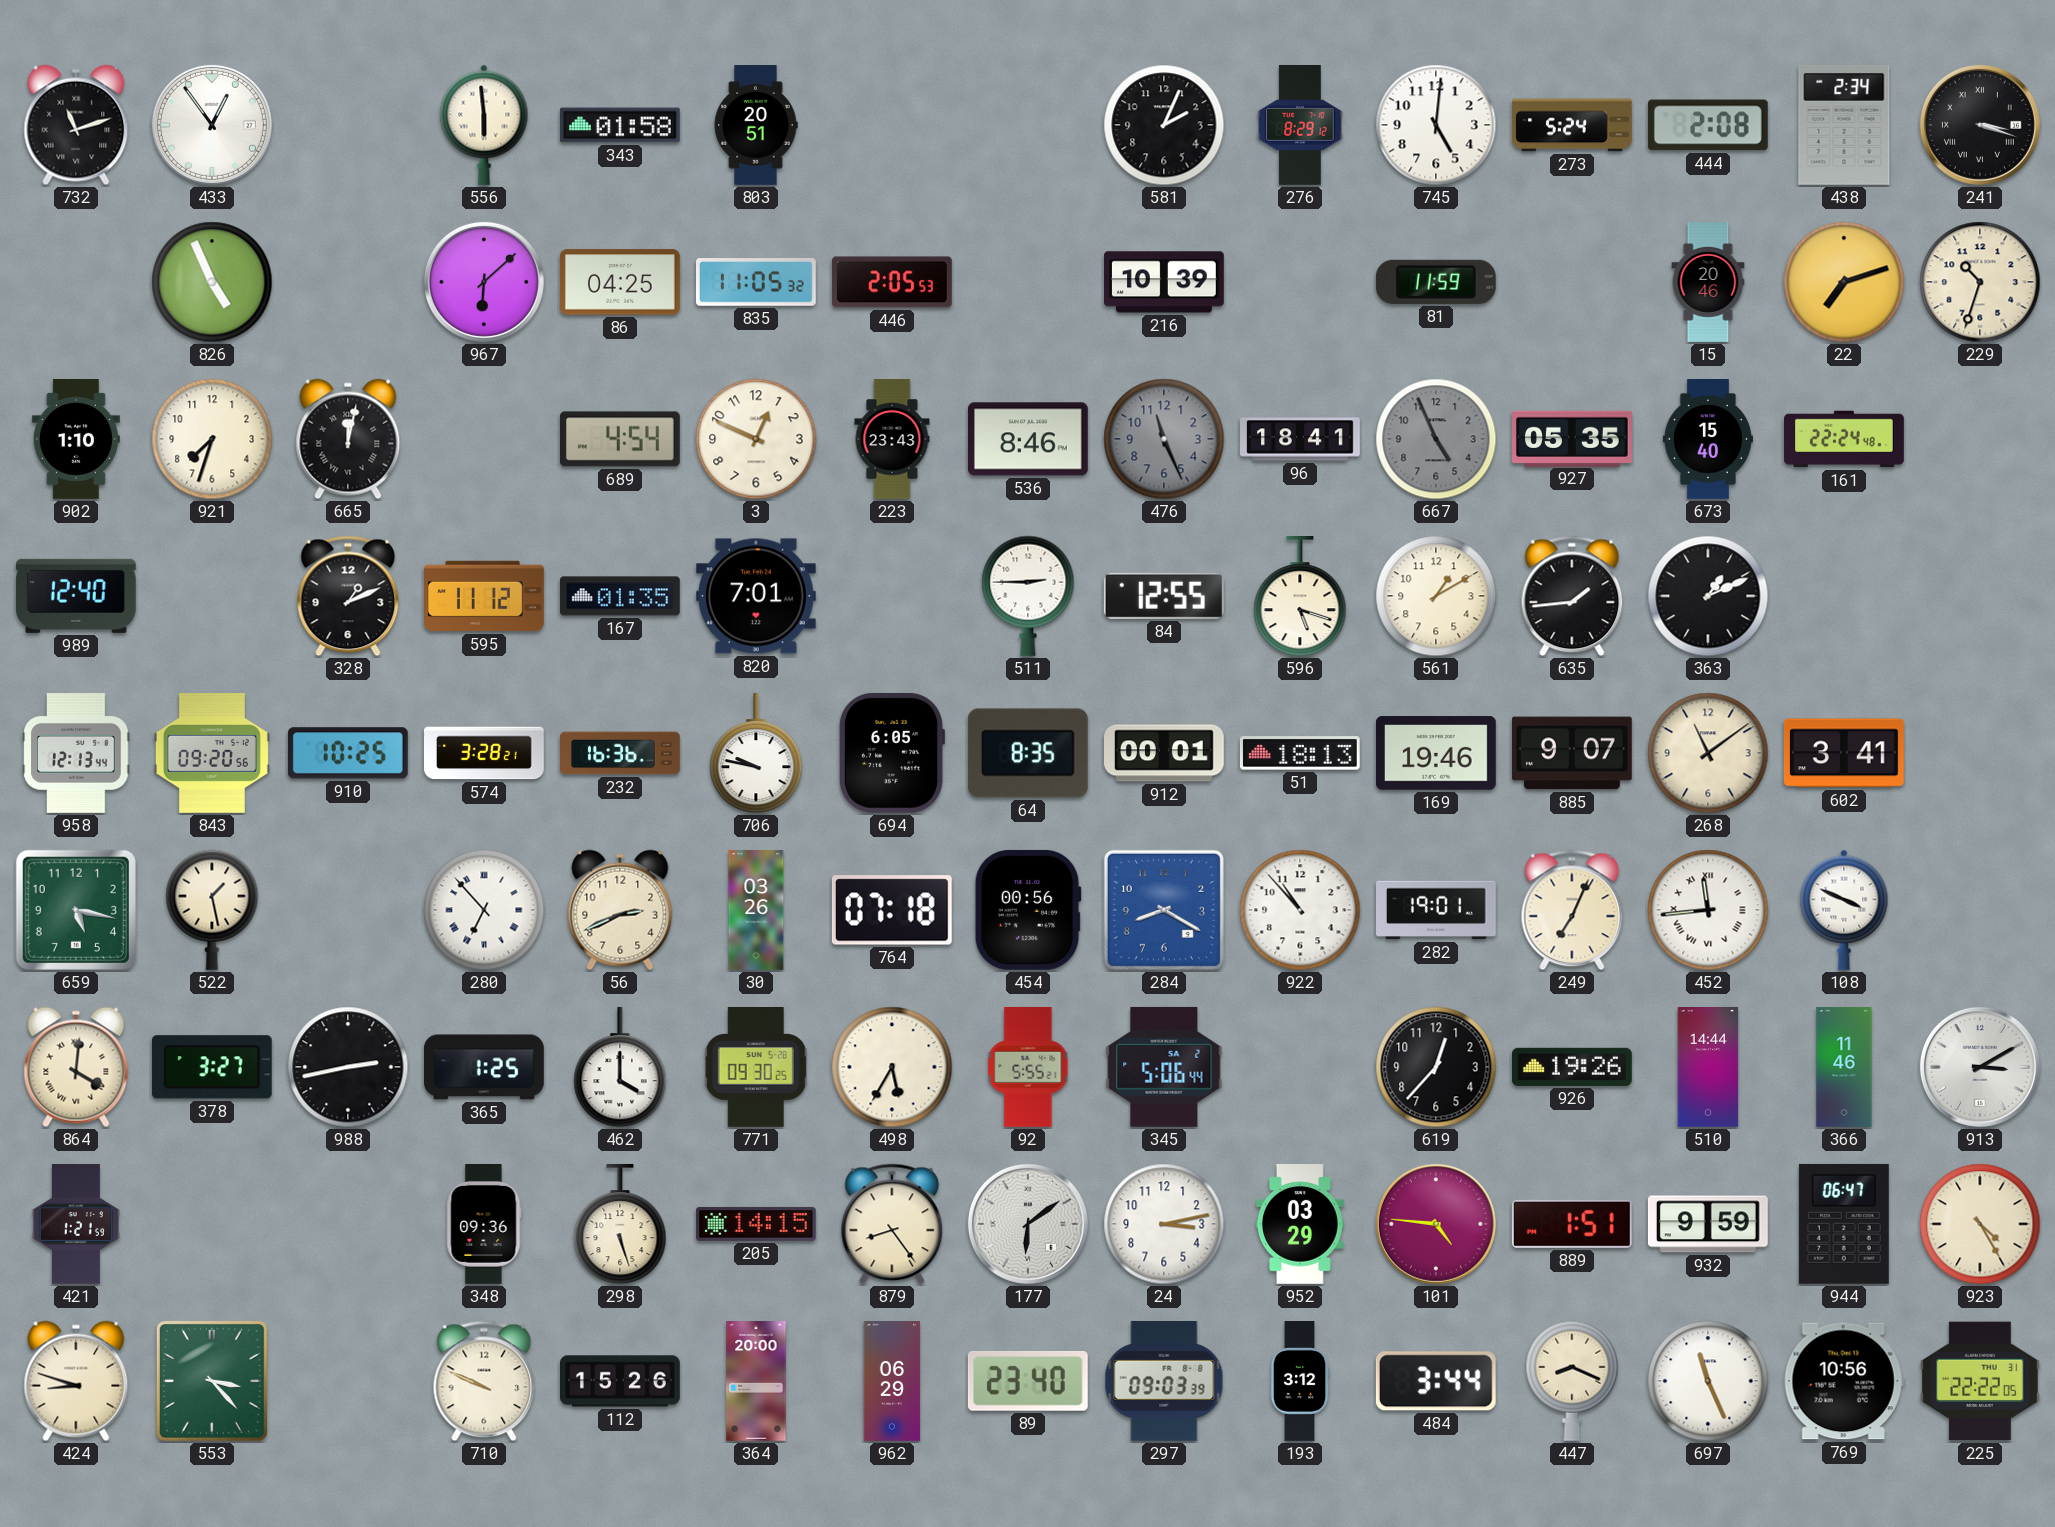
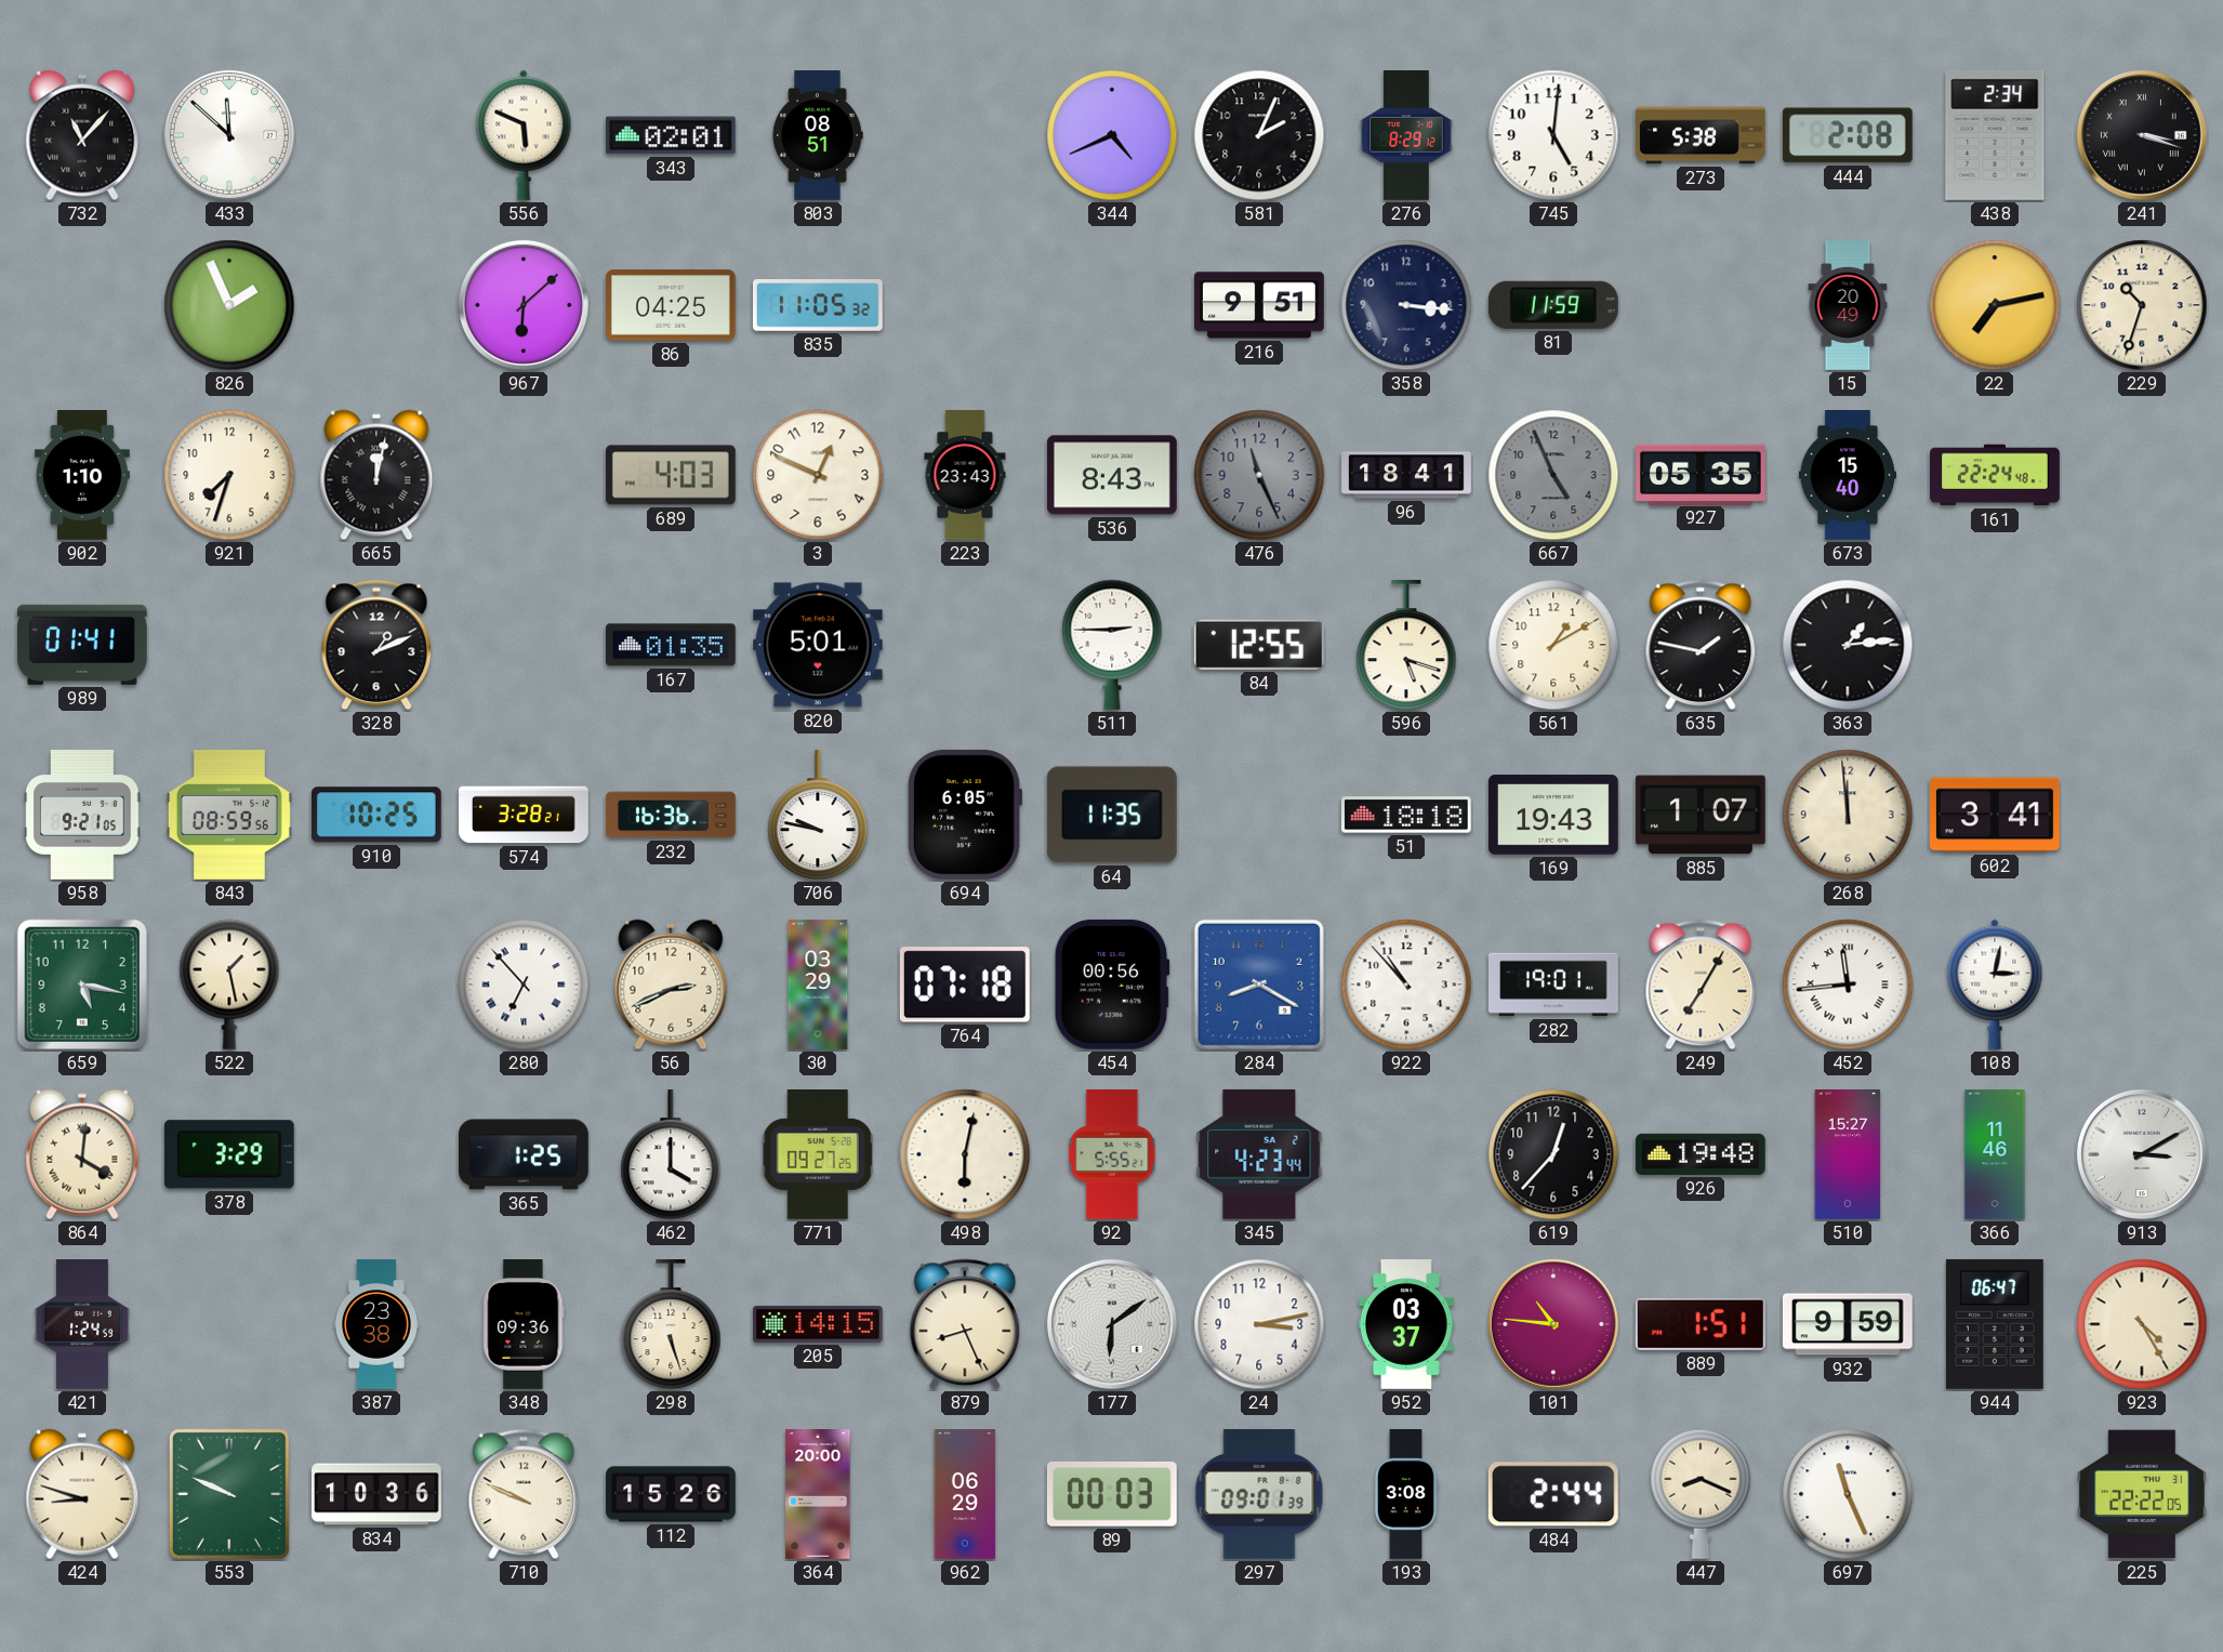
732: 11:12 -> 11:07
433: 12:54 -> 11:52
556: 5:59 -> 5:49
343: 01:58 -> 02:01
803: 20:51 -> 08:51
344: none -> 4:41
273: 5:24 -> 5:38
826: 4:56 -> 1:56
446: 2:05 -> none
216: 10:39 -> 9:51
358: none -> 3:16
15: 20:46 -> 20:49
22: 7:12 -> 7:13
689: 4:54 -> 4:03
536: 8:46 -> 8:43
989: 12:40 -> 01:41
595: 11:12 -> none
820: 7:01 -> 5:01
635: 1:44 -> 1:47
363: 1:11 -> 1:14
958: 12:13 -> 9:21
843: 09:20 -> 08:59
64: 8:35 -> 11:35
912: 00:01 -> none
51: 18:13 -> 18:18
169: 19:46 -> 19:43
885: 9:07 -> 1:07
268: 11:09 -> 11:59
30: 03:26 -> 03:29
249: 7:04 -> 7:05
108: 3:49 -> 3:02
378: 3:27 -> 3:29
988: 2:43 -> none
771: 09:30 -> 09:27
498: 5:35 -> 6:02
345: 5:06 -> 4:23
926: 19:26 -> 19:48
510: 14:44 -> 15:27
421: 1:21 -> 1:24
387: none -> 23:38
879: 8:24 -> 8:26
952: 03:29 -> 03:37
101: 4:46 -> 10:46
553: 3:23 -> 9:49
834: none -> 10:36
89: 23:40 -> 00:03
297: 09:03 -> 09:01
193: 3:12 -> 3:08
484: 3:44 -> 2:44
769: 10:56 -> none
